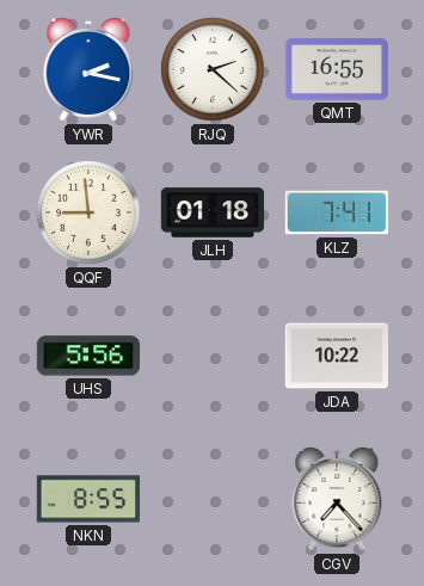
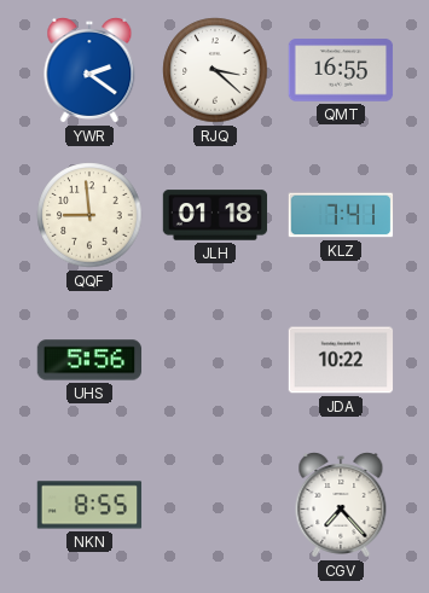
YWR: 2:17 -> 2:21
RJQ: 2:22 -> 3:22
